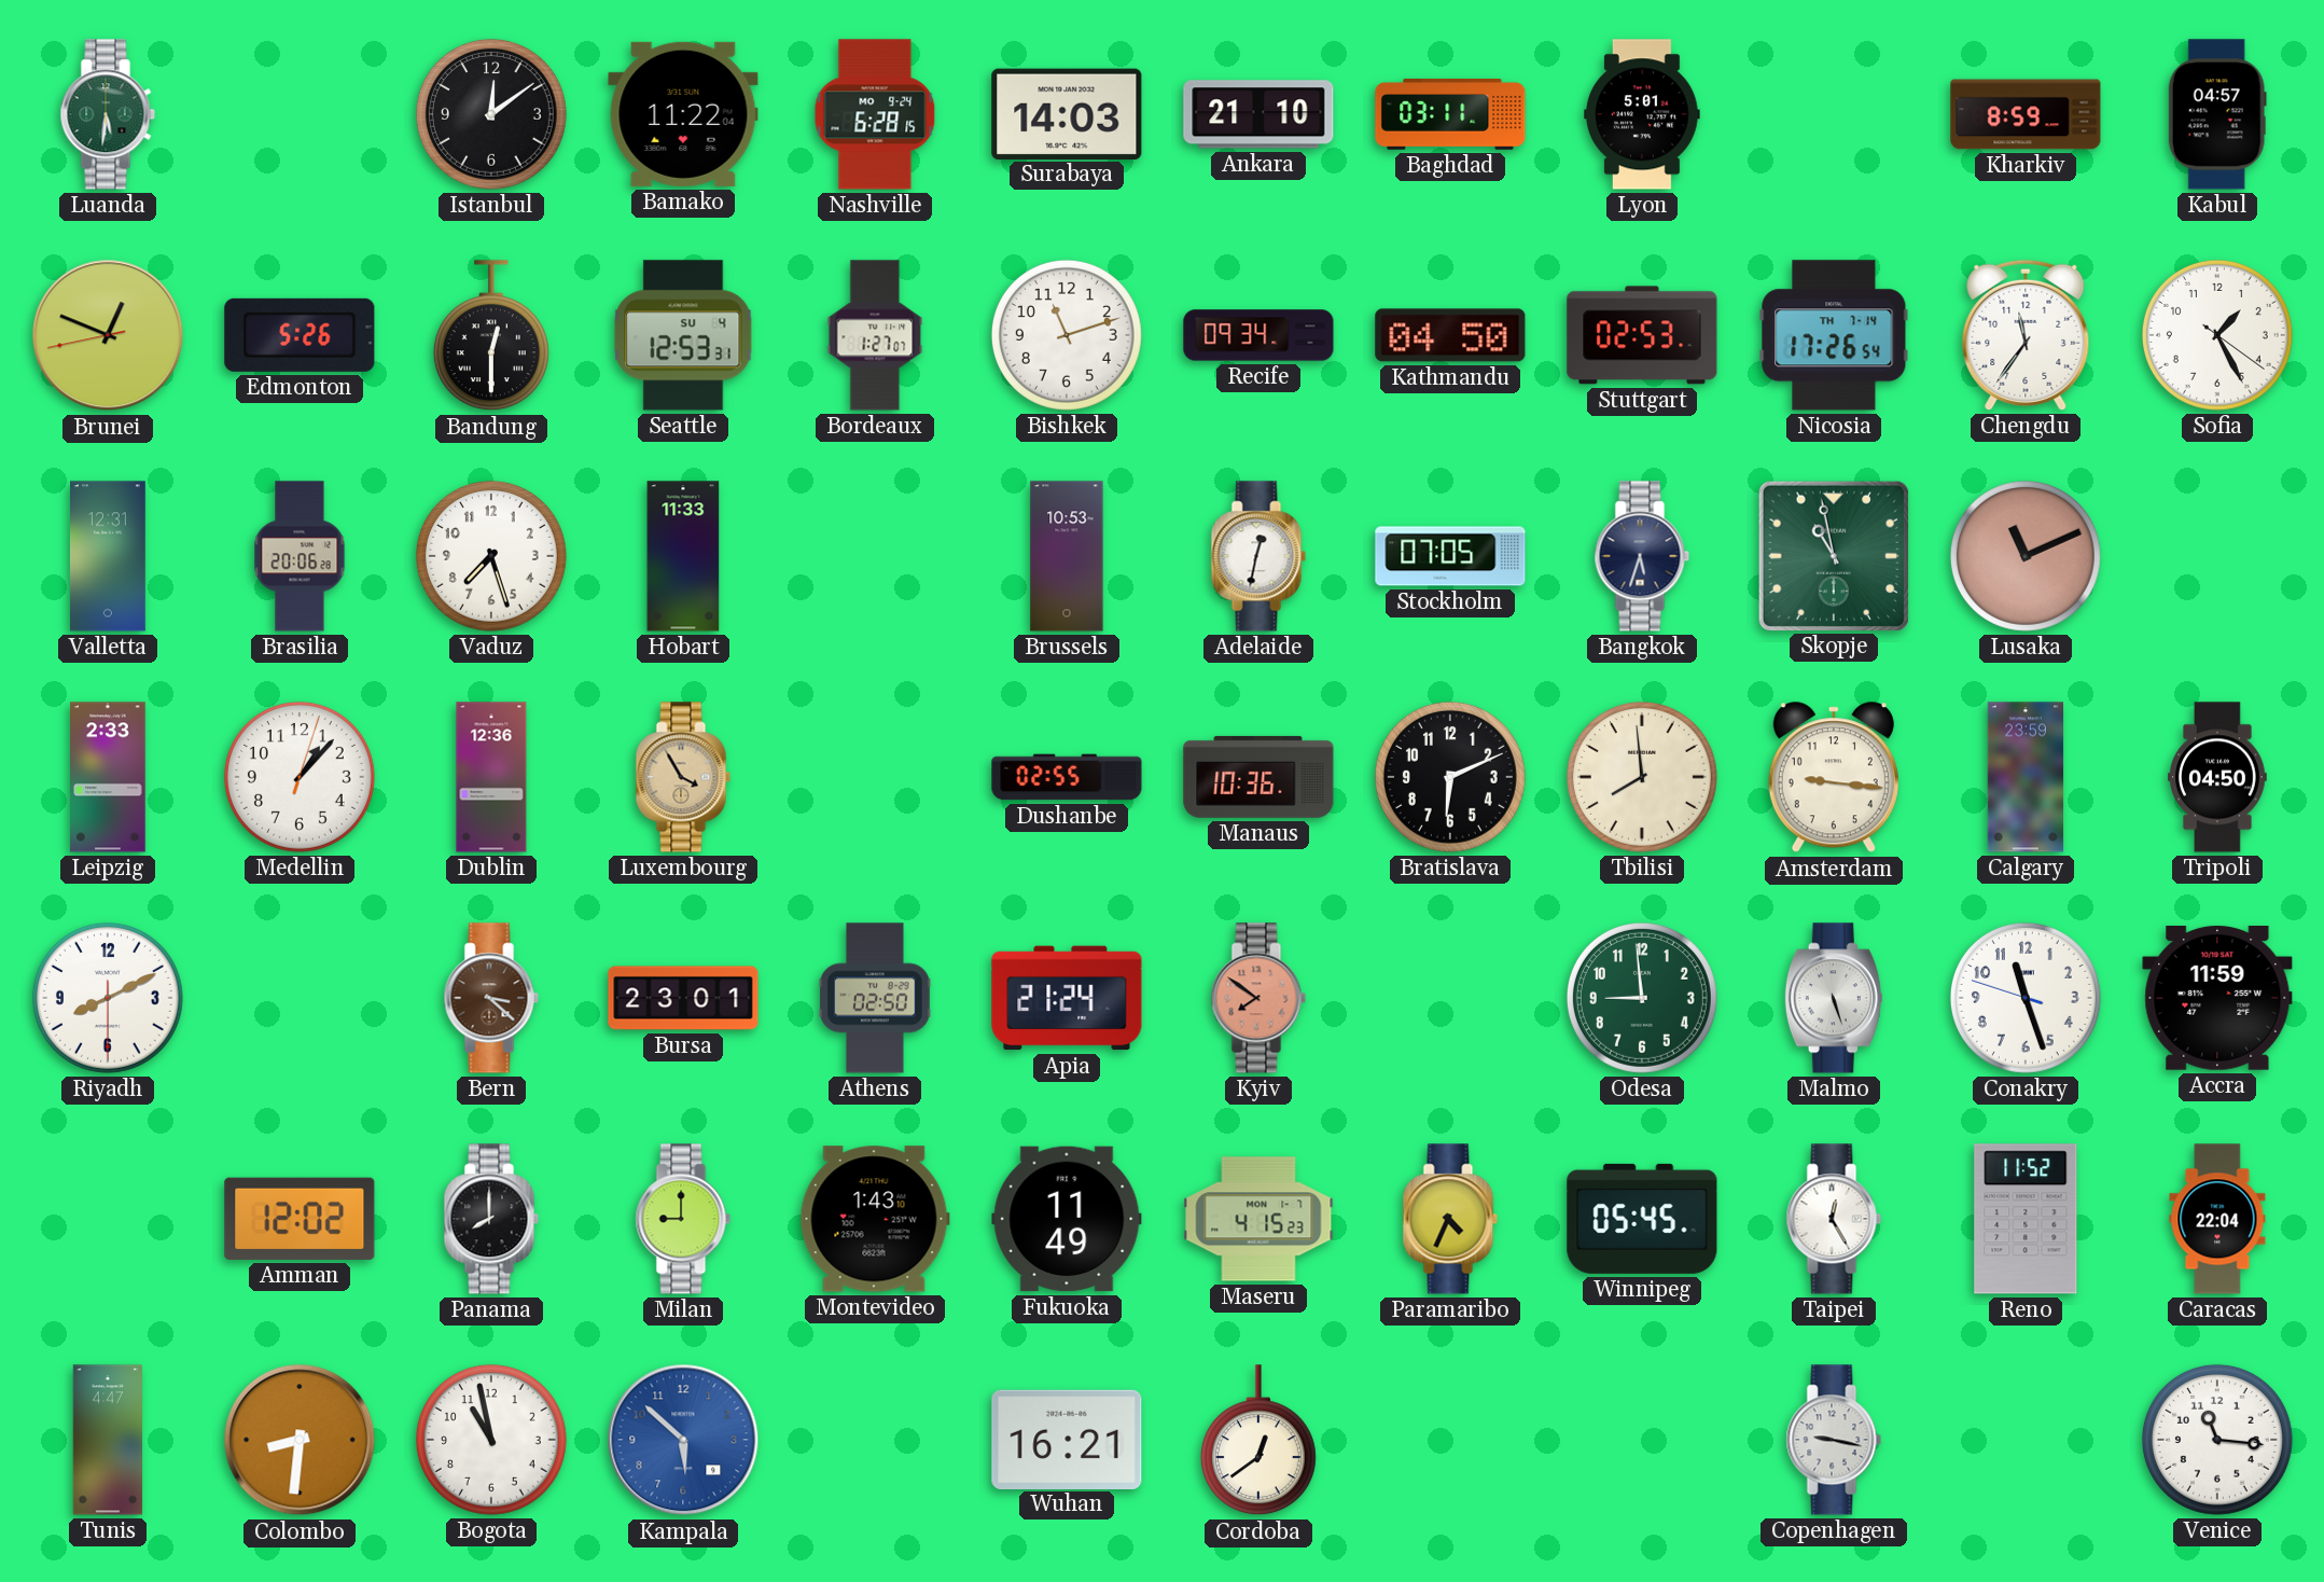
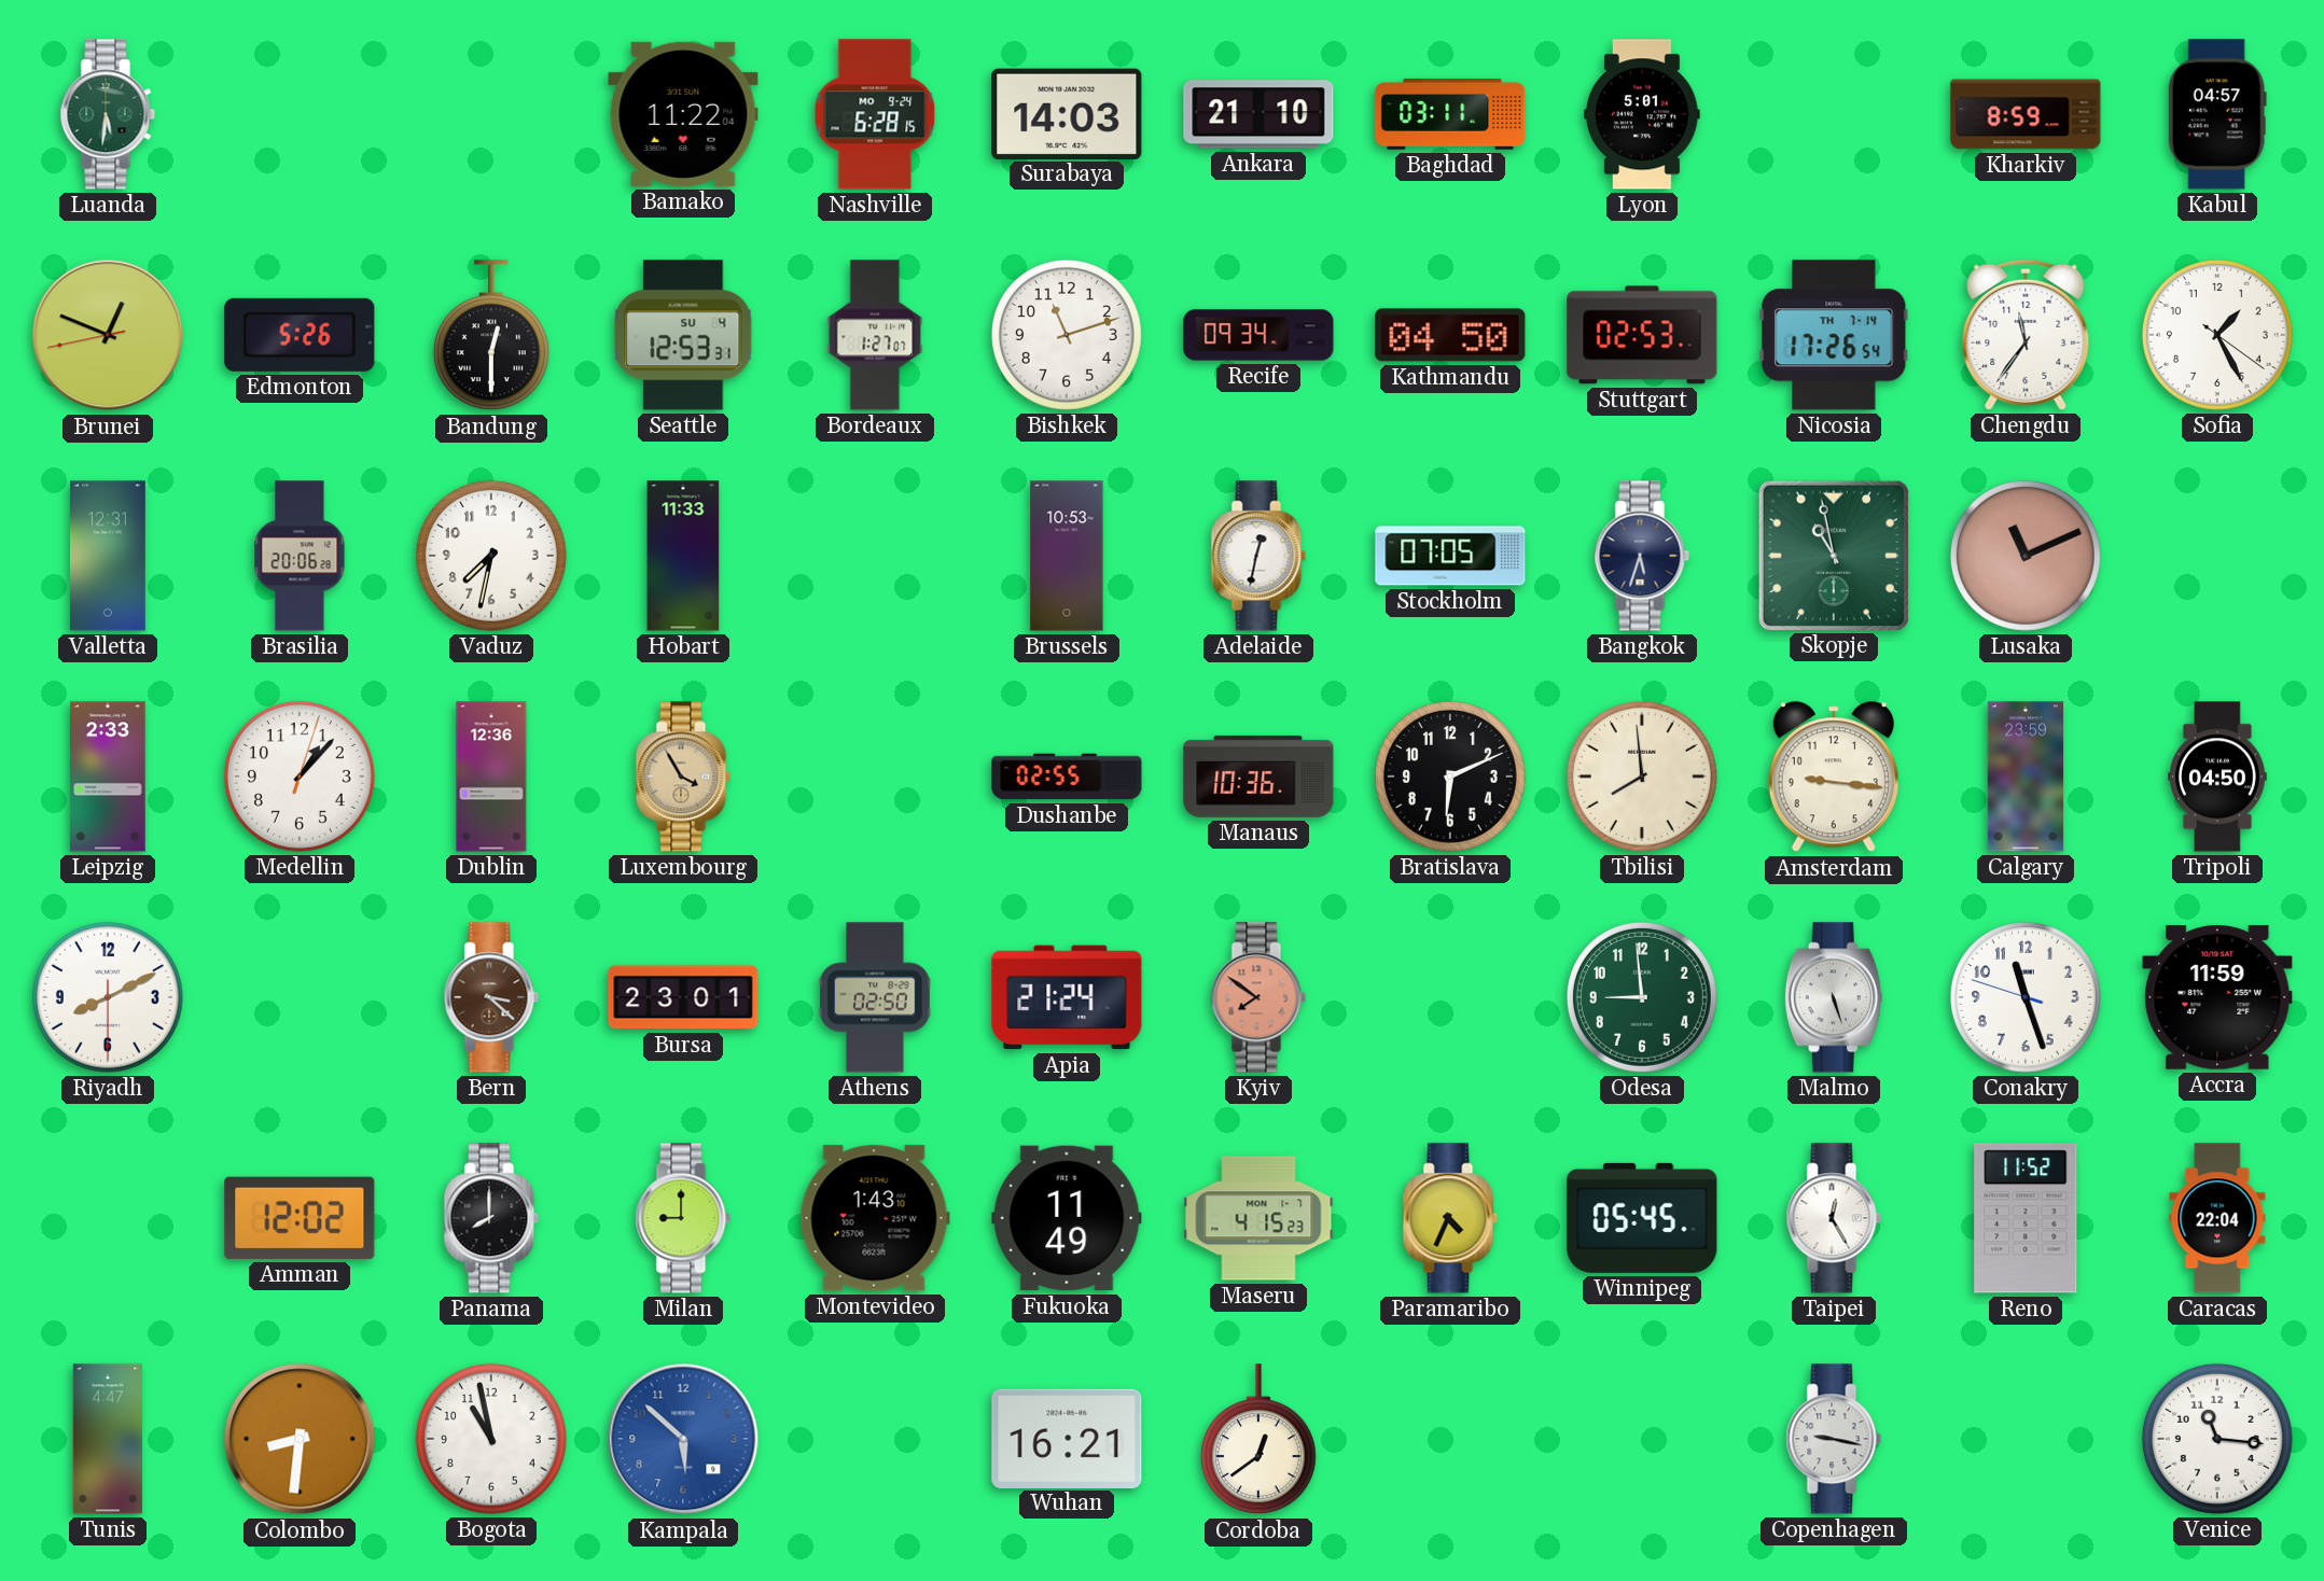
Istanbul: 12:09 -> none
Vaduz: 7:27 -> 7:32
